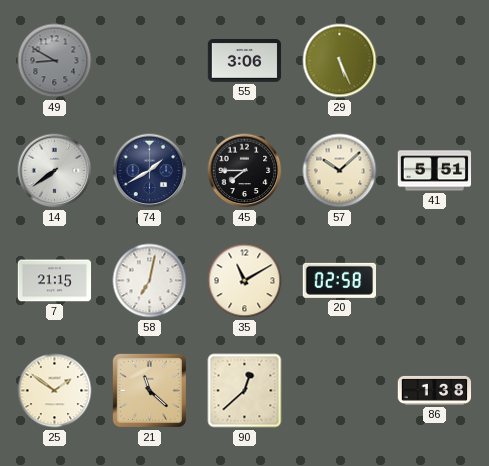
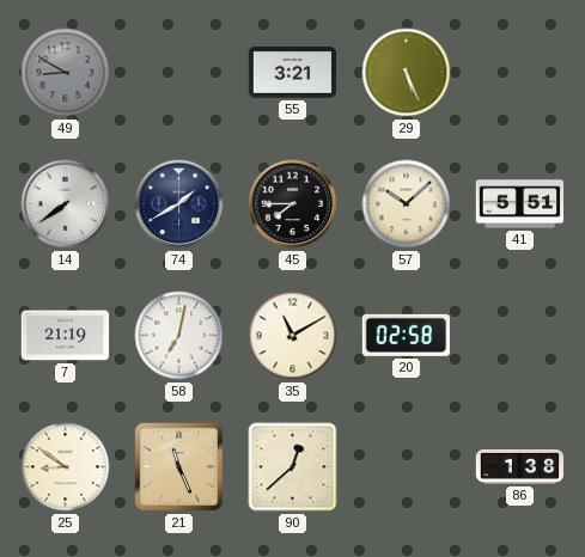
55: 3:06 -> 3:21
7: 21:15 -> 21:19
25: 1:51 -> 8:51
21: 11:22 -> 11:26
